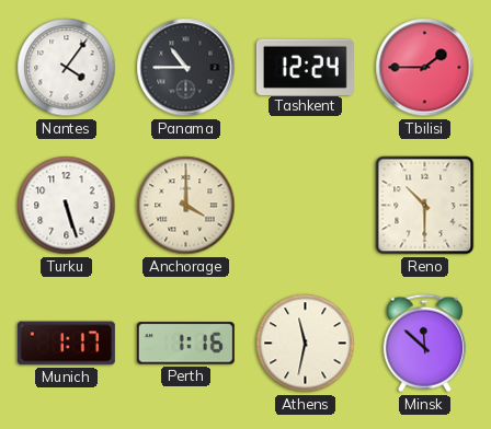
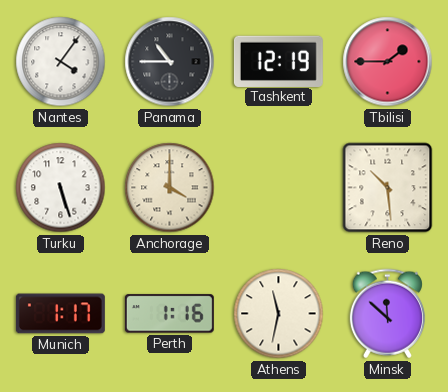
Tashkent: 12:24 -> 12:19
Reno: 10:30 -> 10:29
